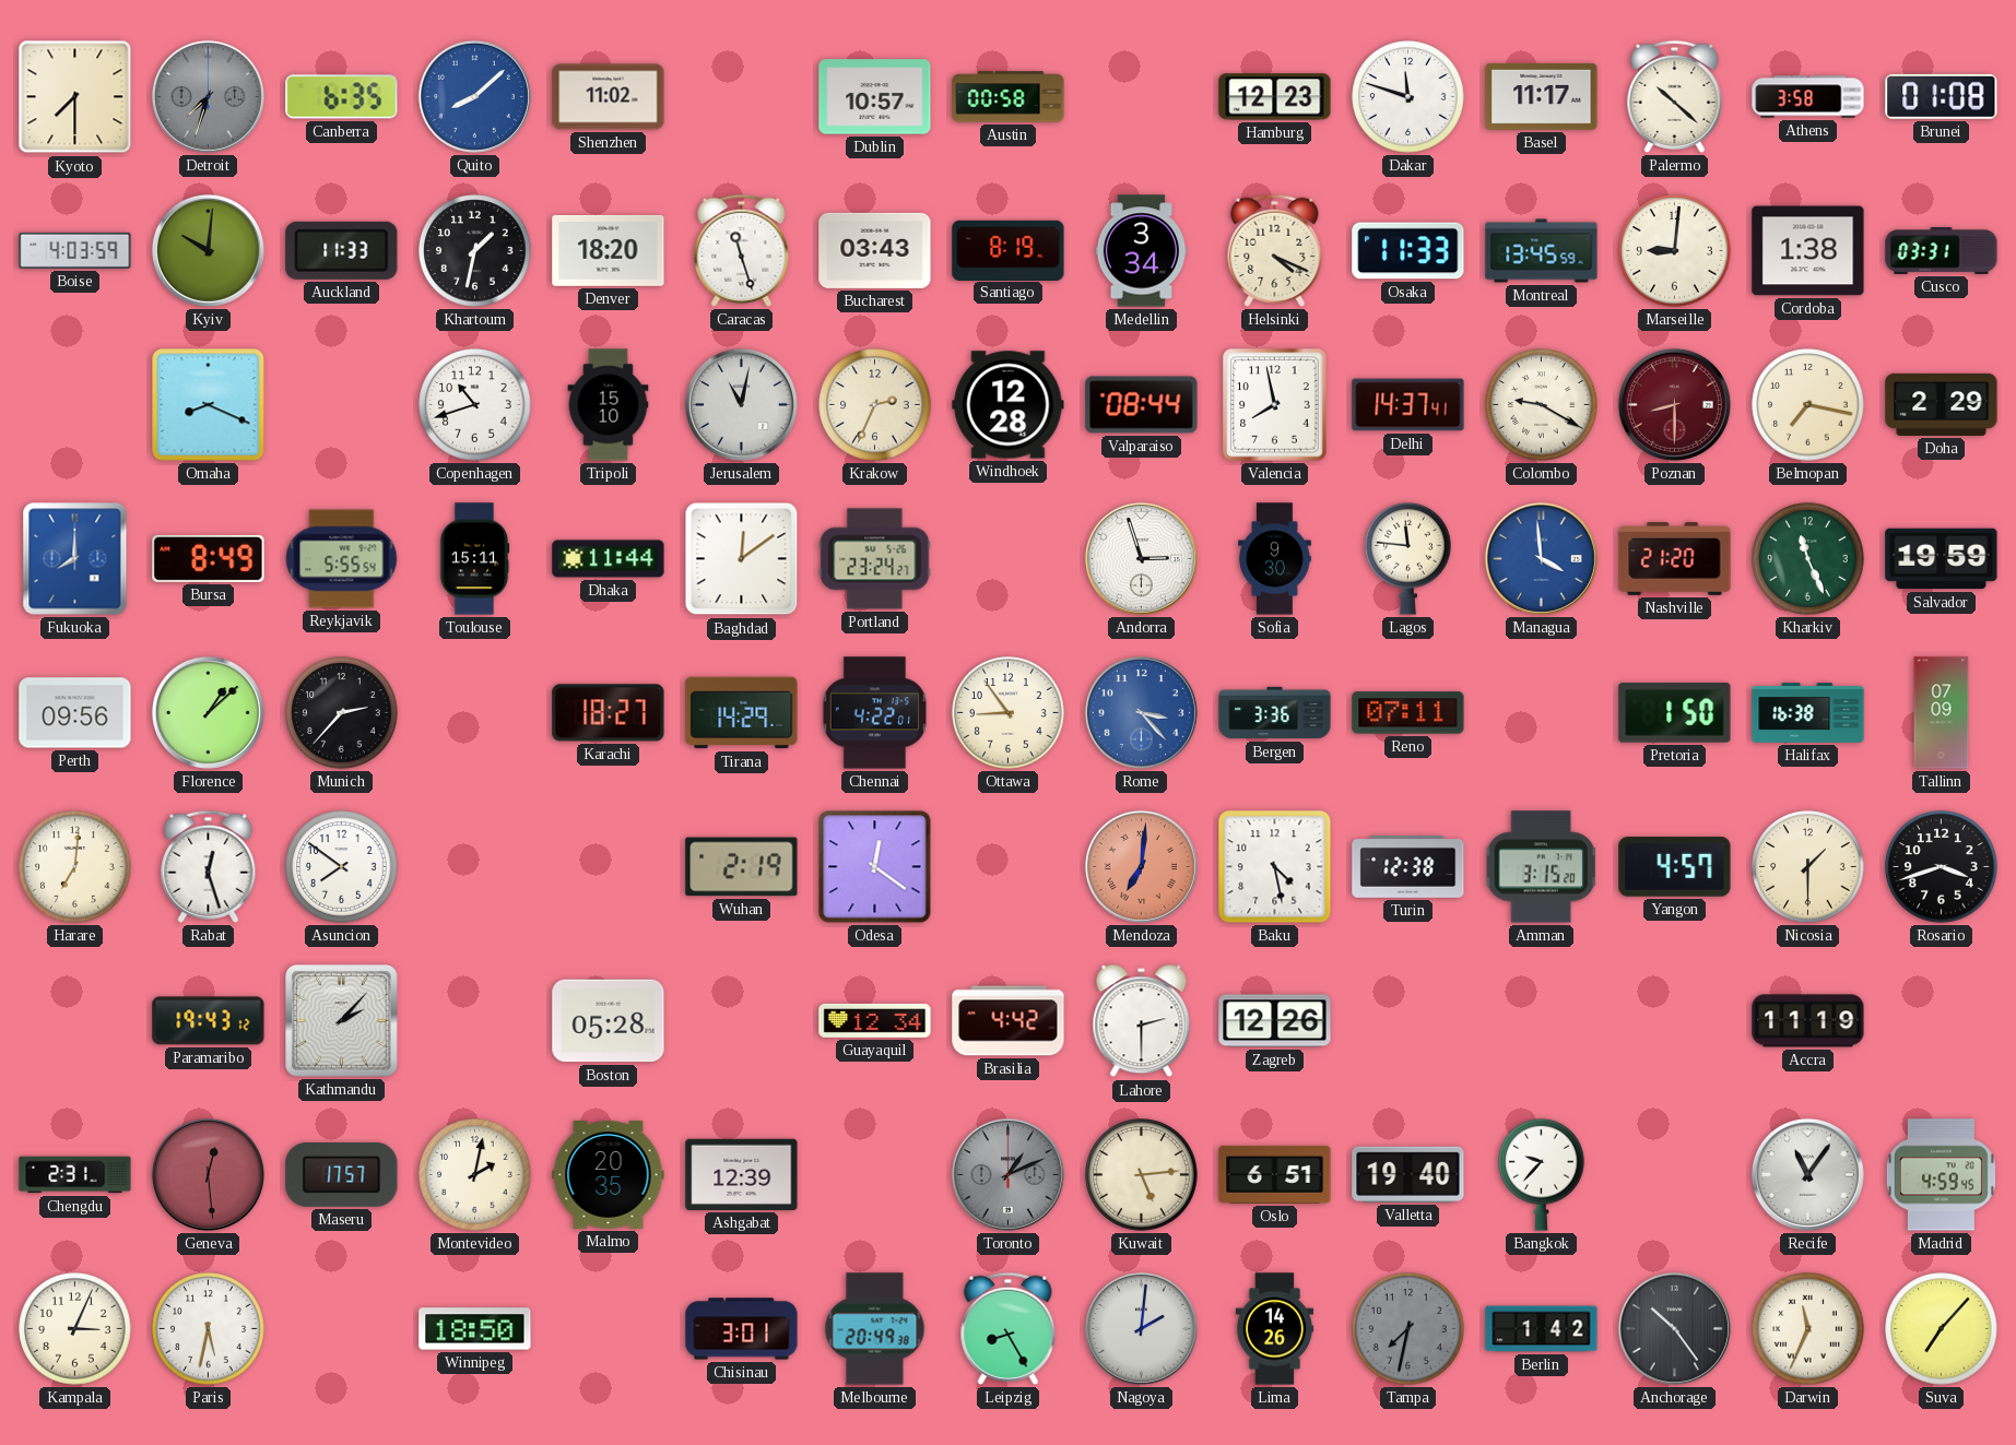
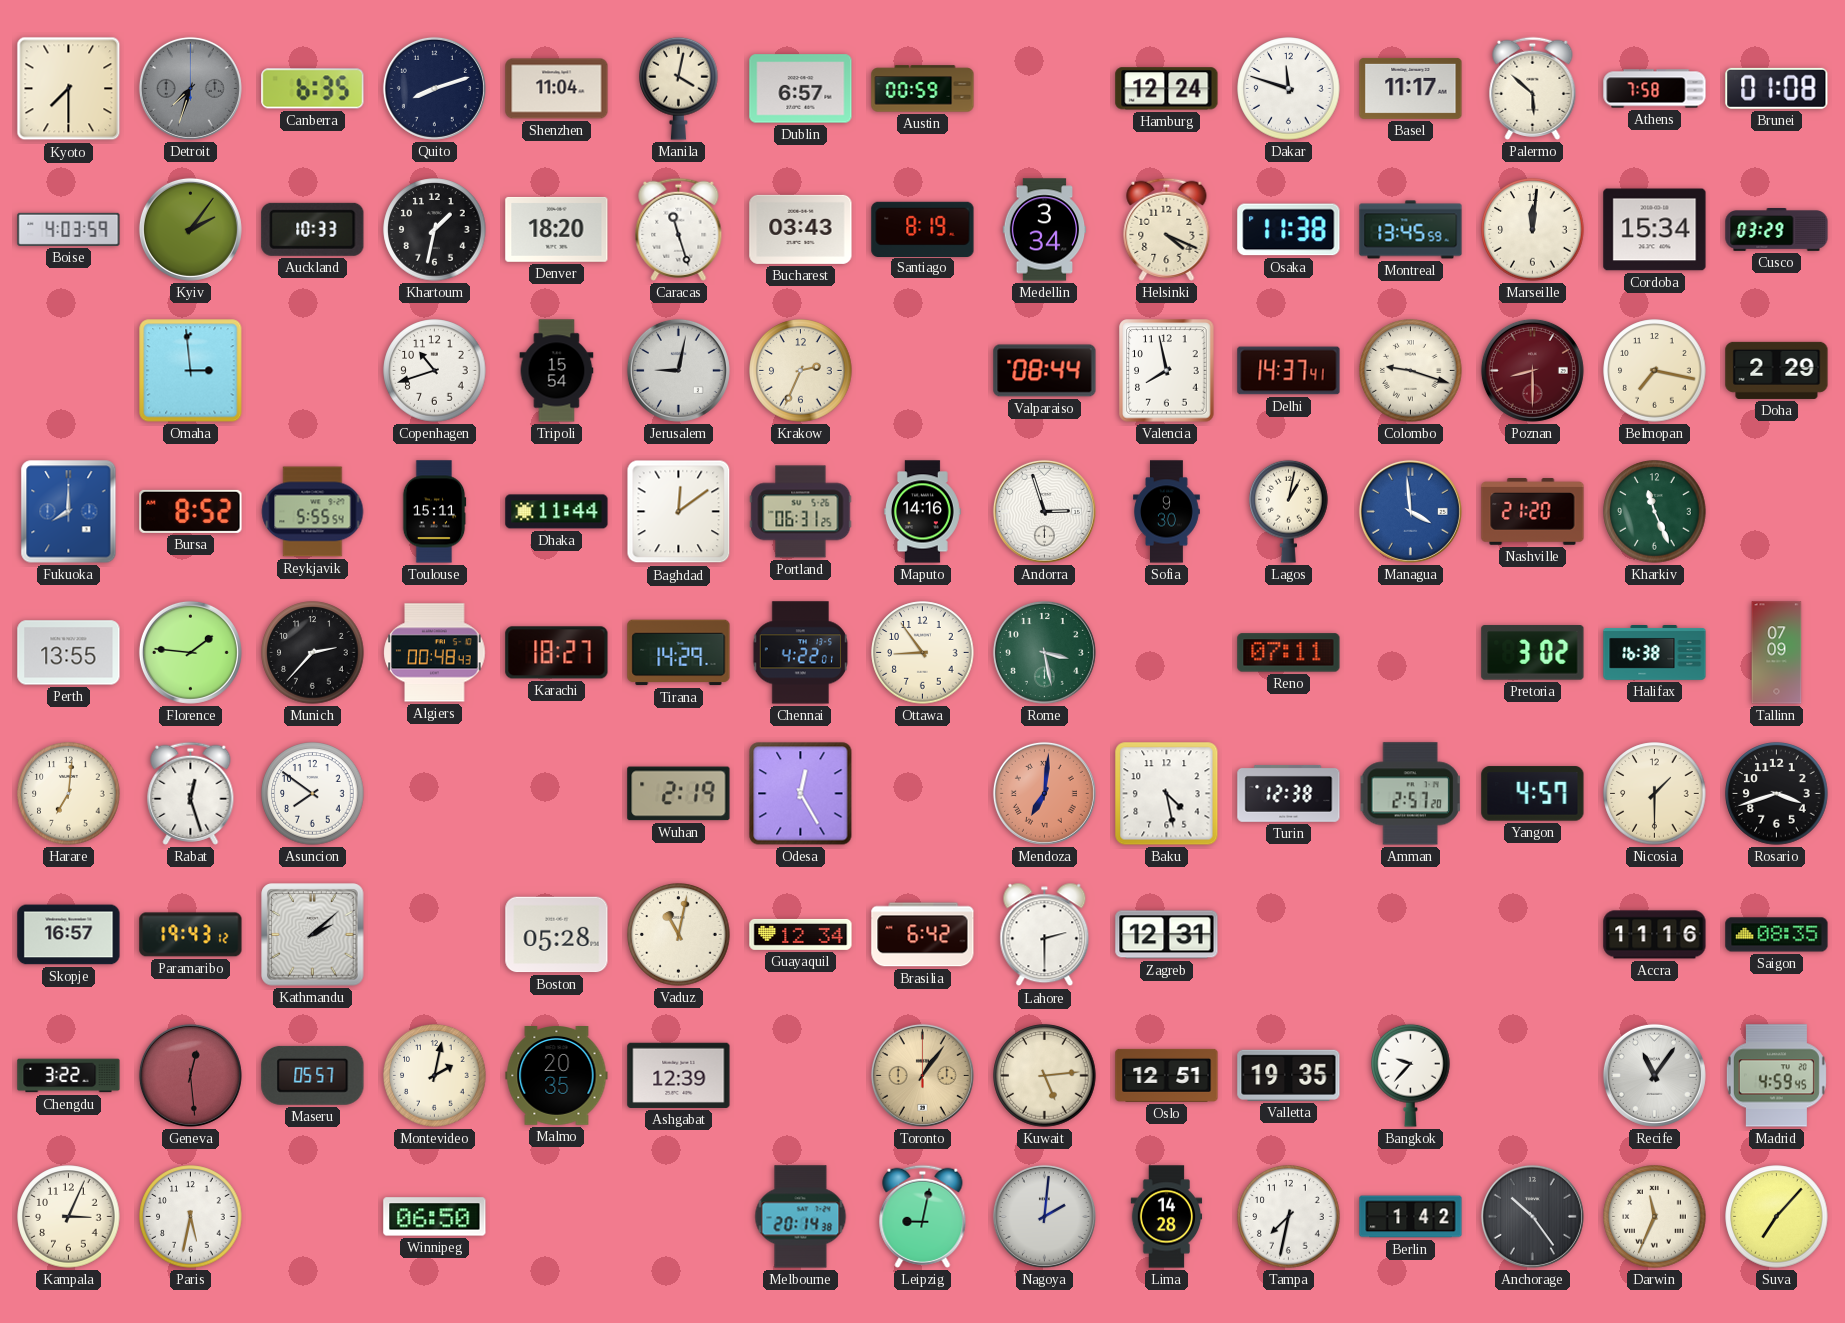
Quito: 8:08 -> 8:12
Quito dial: blue -> navy
Shenzhen: 11:02 -> 11:04
Manila: none -> 4:02
Dublin: 10:57 -> 6:57
Austin: 00:58 -> 00:59
Hamburg: 12:23 -> 12:24
Palermo: 10:22 -> 5:52
Athens: 3:58 -> 7:58
Kyiv: 10:01 -> 2:06
Auckland: 11:33 -> 10:33
Osaka: 11:33 -> 11:38
Marseille: 9:01 -> 12:01
Cordoba: 1:38 -> 15:34
Cusco: 03:31 -> 03:29
Omaha: 8:19 -> 2:59
Tripoli: 15:10 -> 15:54
Jerusalem: 11:02 -> 9:02
Windhoek: 12:28 -> none
Colombo: 9:20 -> 9:18
Bursa: 8:49 -> 8:52
Portland: 23:24 -> 06:31
Maputo: none -> 14:16
Lagos: 11:46 -> 1:02
Salvador: 19:59 -> none
Perth: 09:56 -> 13:55
Florence: 1:08 -> 1:46
Algiers: none -> 00:48
Rome: 3:23 -> 3:28
Rome dial: blue -> green
Bergen: 3:36 -> none
Pretoria: 1:50 -> 3:02
Odesa: 12:21 -> 12:25
Amman: 3:15 -> 2:57
Skopje: none -> 16:57
Kathmandu: 2:07 -> 2:08
Vaduz: none -> 11:02
Brasilia: 4:42 -> 6:42
Zagreb: 12:26 -> 12:31
Accra: 11:19 -> 11:16
Saigon: none -> 08:35
Chengdu: 2:31 -> 3:22
Maseru: 17:57 -> 05:57
Toronto: 1:11 -> 1:06
Toronto dial: grey -> champagne
Oslo: 6:51 -> 12:51
Valletta: 19:40 -> 19:35
Winnipeg: 18:50 -> 06:50
Chisinau: 3:01 -> none
Melbourne: 20:49 -> 20:14
Leipzig: 8:25 -> 9:02
Lima: 14:26 -> 14:28
Tampa dial: grey -> white
